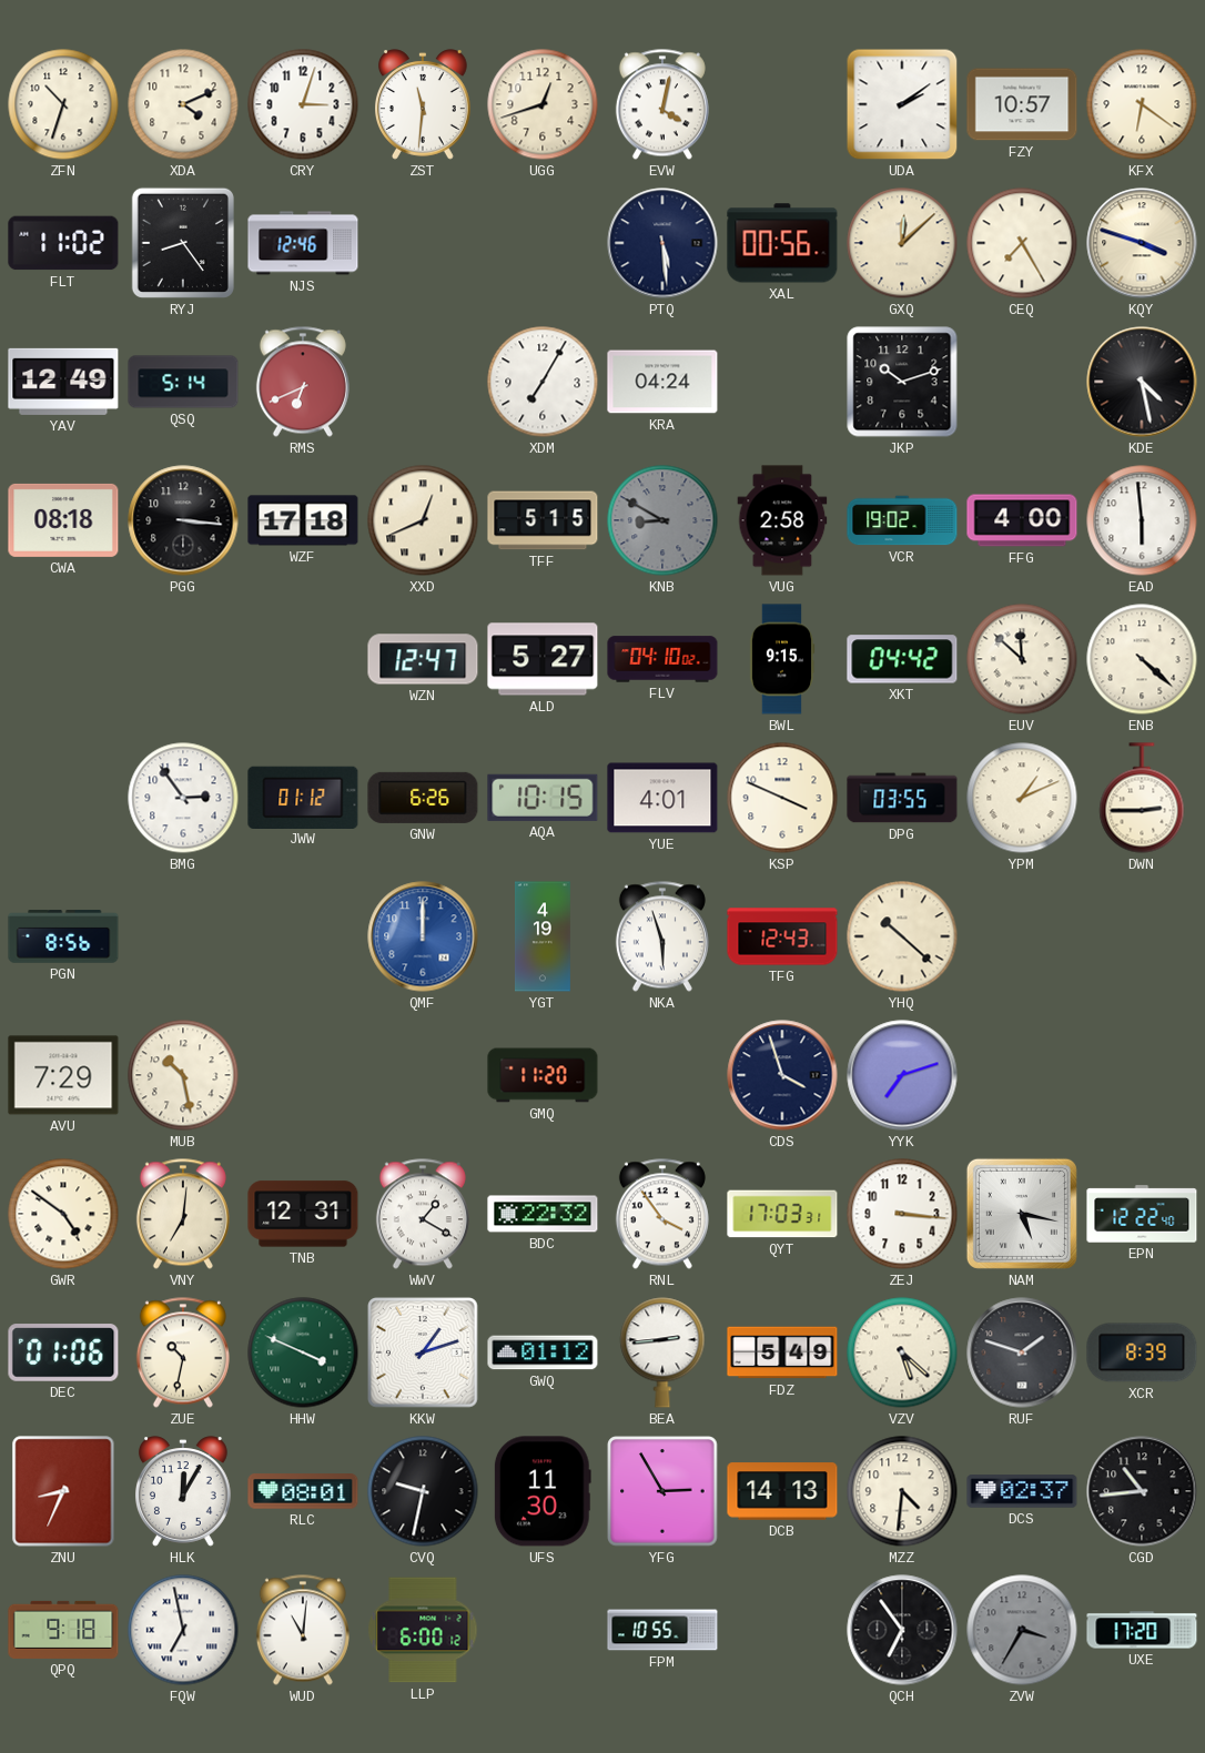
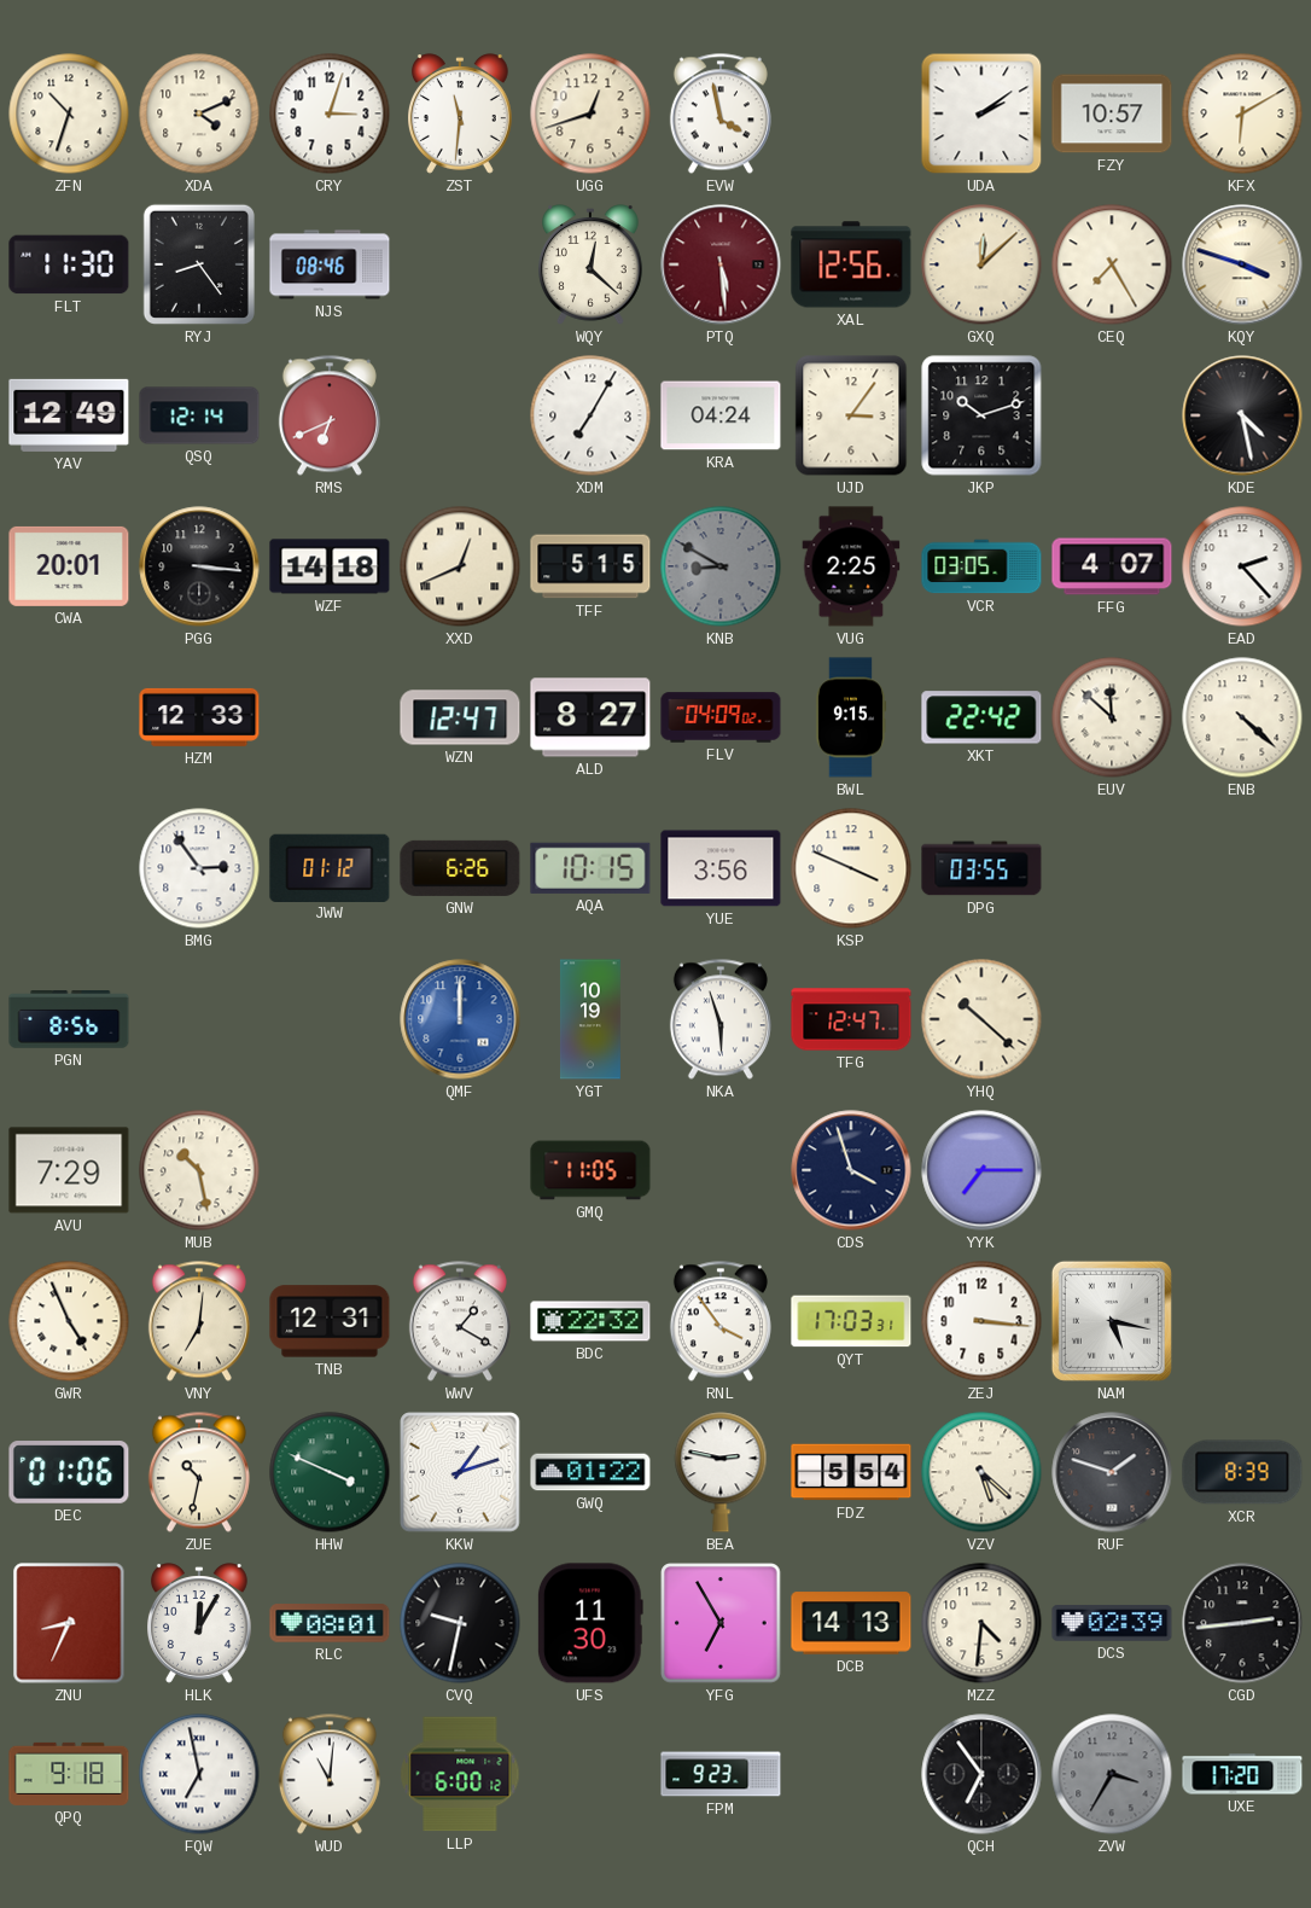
EVW: 4:02 -> 3:58
KFX: 6:21 -> 6:10
FLT: 11:02 -> 11:30
NJS: 12:46 -> 08:46
WQY: none -> 12:22
PTQ dial: navy -> burgundy
XAL: 00:56 -> 12:56
QSQ: 5:14 -> 12:14
UJD: none -> 3:06
CWA: 08:18 -> 20:01
WZF: 17:18 -> 14:18
VUG: 2:58 -> 2:25
VCR: 19:02 -> 03:05
FFG: 4:00 -> 4:07
EAD: 5:59 -> 2:23
HZM: none -> 12:33
ALD: 5:27 -> 8:27
FLV: 04:10 -> 04:09
XKT: 04:42 -> 22:42
YUE: 4:01 -> 3:56
YPM: 1:11 -> none
DWN: 2:45 -> none
YGT: 4:19 -> 10:19
TFG: 12:43 -> 12:47
GMQ: 11:20 -> 11:05
YYK: 7:12 -> 7:15
GWR: 4:51 -> 4:56
EPN: 12:22 -> none
GWQ: 01:12 -> 01:22
BEA: 2:44 -> 2:47
FDZ: 5:49 -> 5:54
YFG: 2:55 -> 6:55
DCS: 02:37 -> 02:39
CGD: 10:44 -> 2:44
FPM: 10:55 -> 9:23
